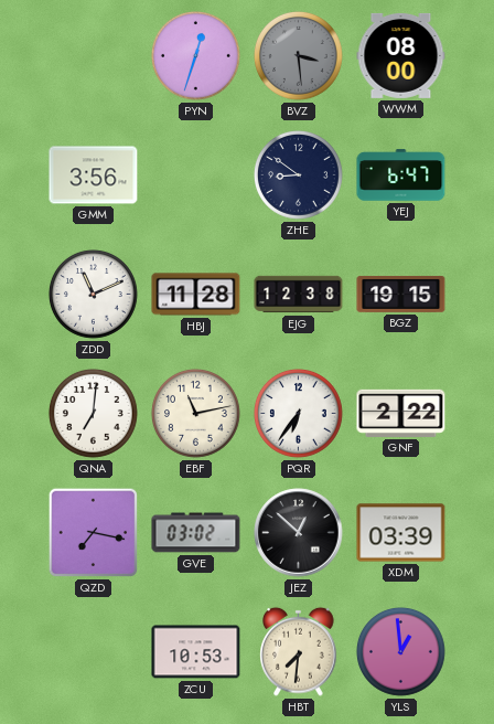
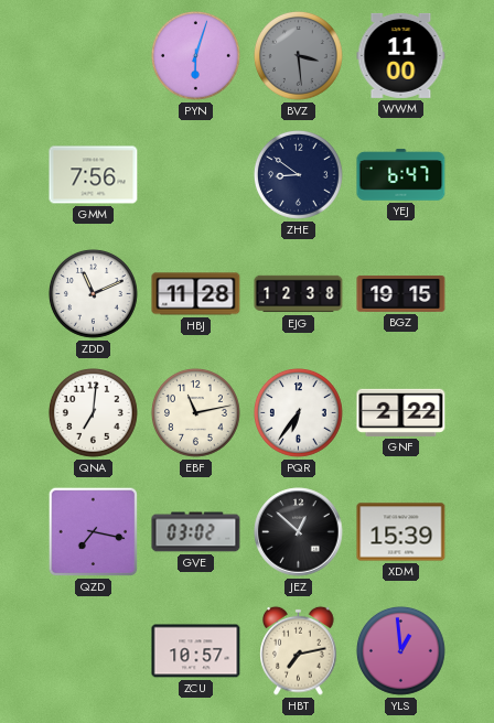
PYN: 12:33 -> 6:03
WWM: 08:00 -> 11:00
GMM: 3:56 -> 7:56
XDM: 03:39 -> 15:39
ZCU: 10:53 -> 10:57
HBT: 7:31 -> 7:13
